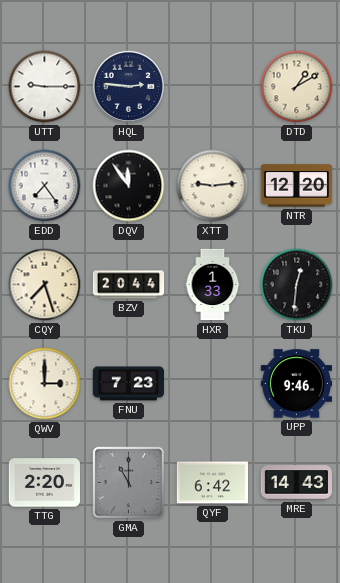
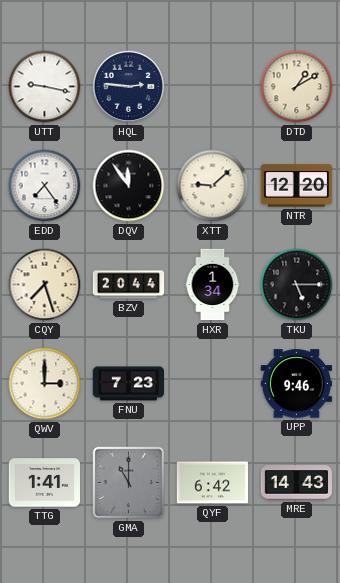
UTT: 9:15 -> 9:17
XTT: 9:14 -> 9:08
HXR: 1:33 -> 1:34
TKU: 12:31 -> 5:15
TTG: 2:20 -> 1:41
